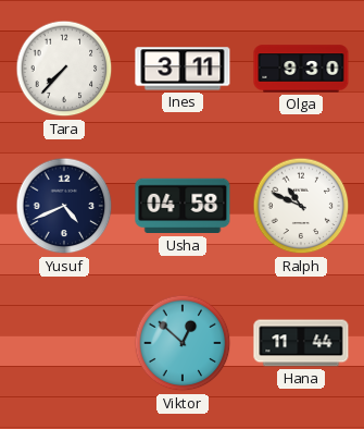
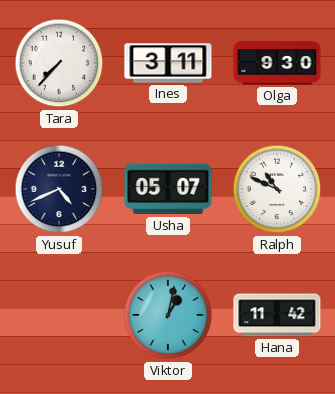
Usha: 04:58 -> 05:07
Viktor: 12:52 -> 1:02
Hana: 11:44 -> 11:42
